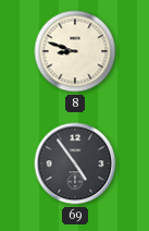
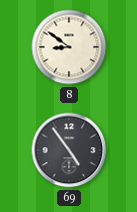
8: 8:48 -> 8:51
